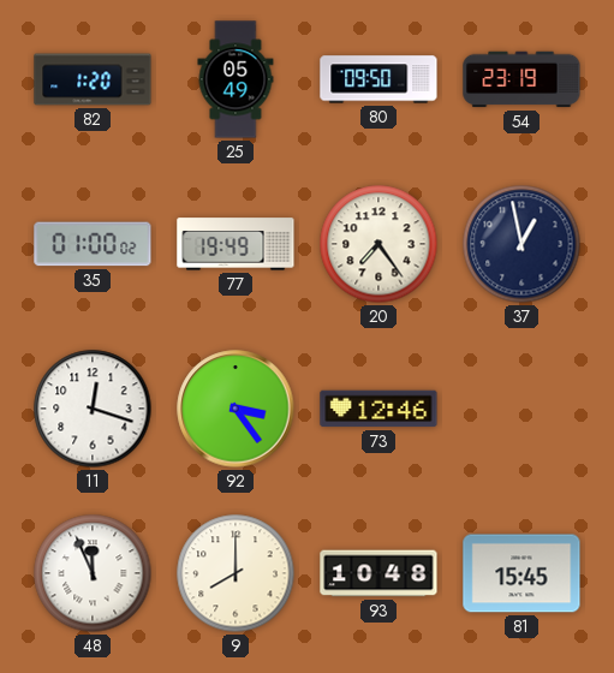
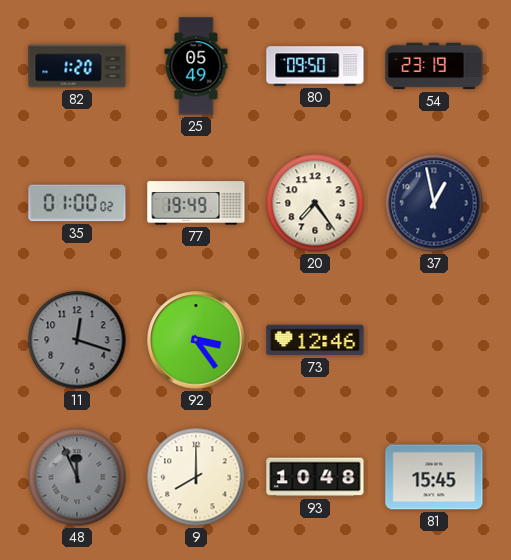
11 dial: white -> grey
48 dial: white -> grey
